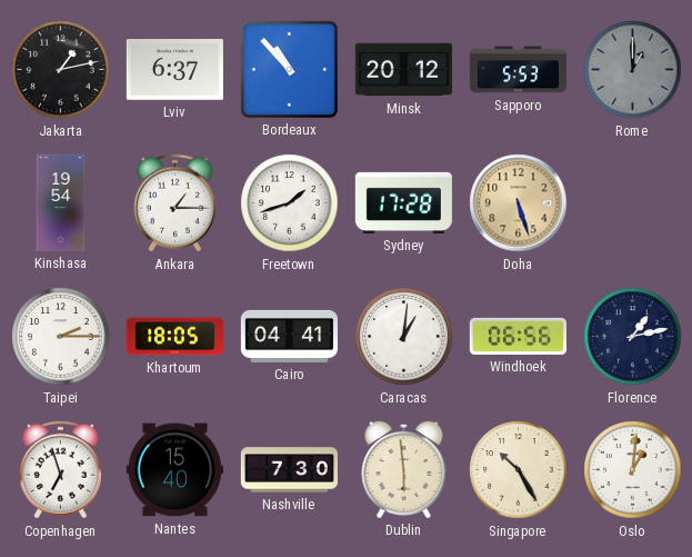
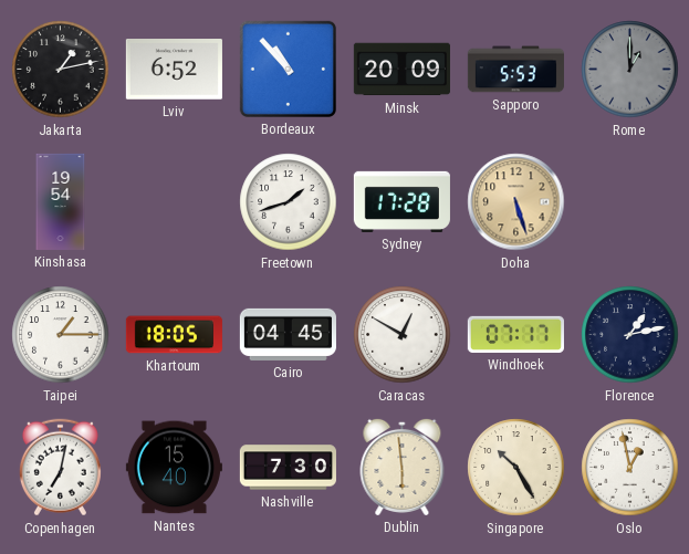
Lviv: 6:37 -> 6:52
Minsk: 20:12 -> 20:09
Ankara: 1:15 -> none
Taipei: 2:15 -> 1:15
Cairo: 04:41 -> 04:45
Caracas: 1:01 -> 12:50
Windhoek: 06:56 -> 07:17
Copenhagen: 6:57 -> 7:02
Oslo: 1:01 -> 12:58
